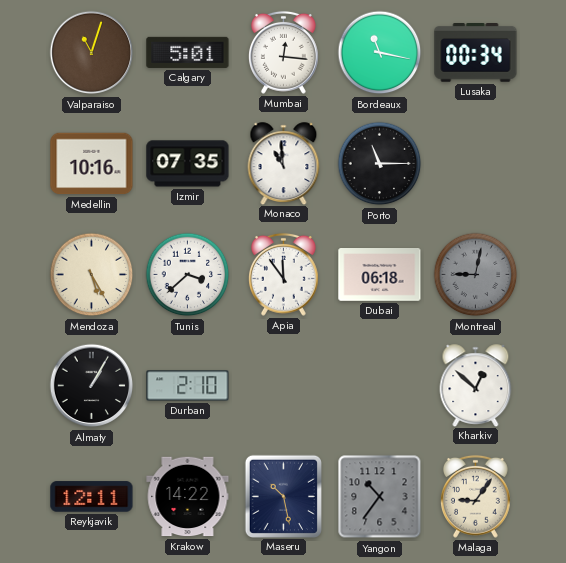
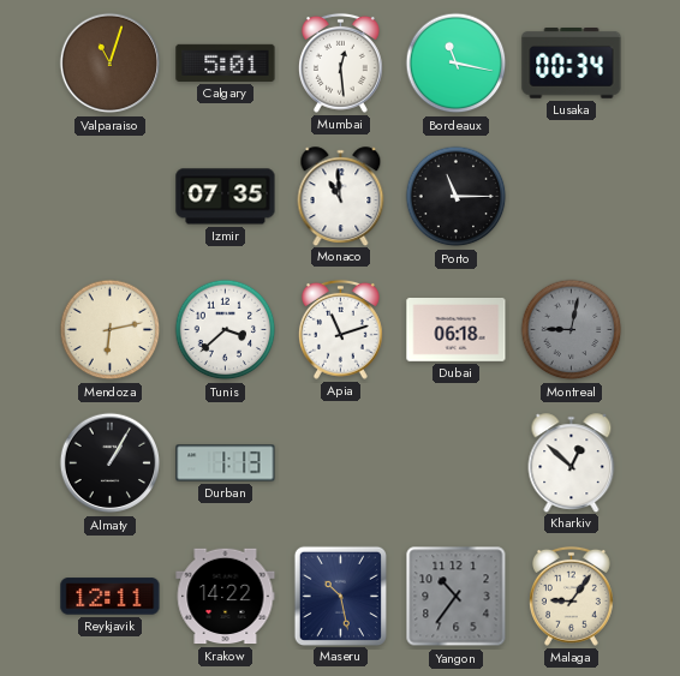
Mumbai: 12:16 -> 12:29
Medellin: 10:16 -> none
Mendoza: 5:25 -> 6:13
Apia: 11:54 -> 11:12
Durban: 2:10 -> 1:13
